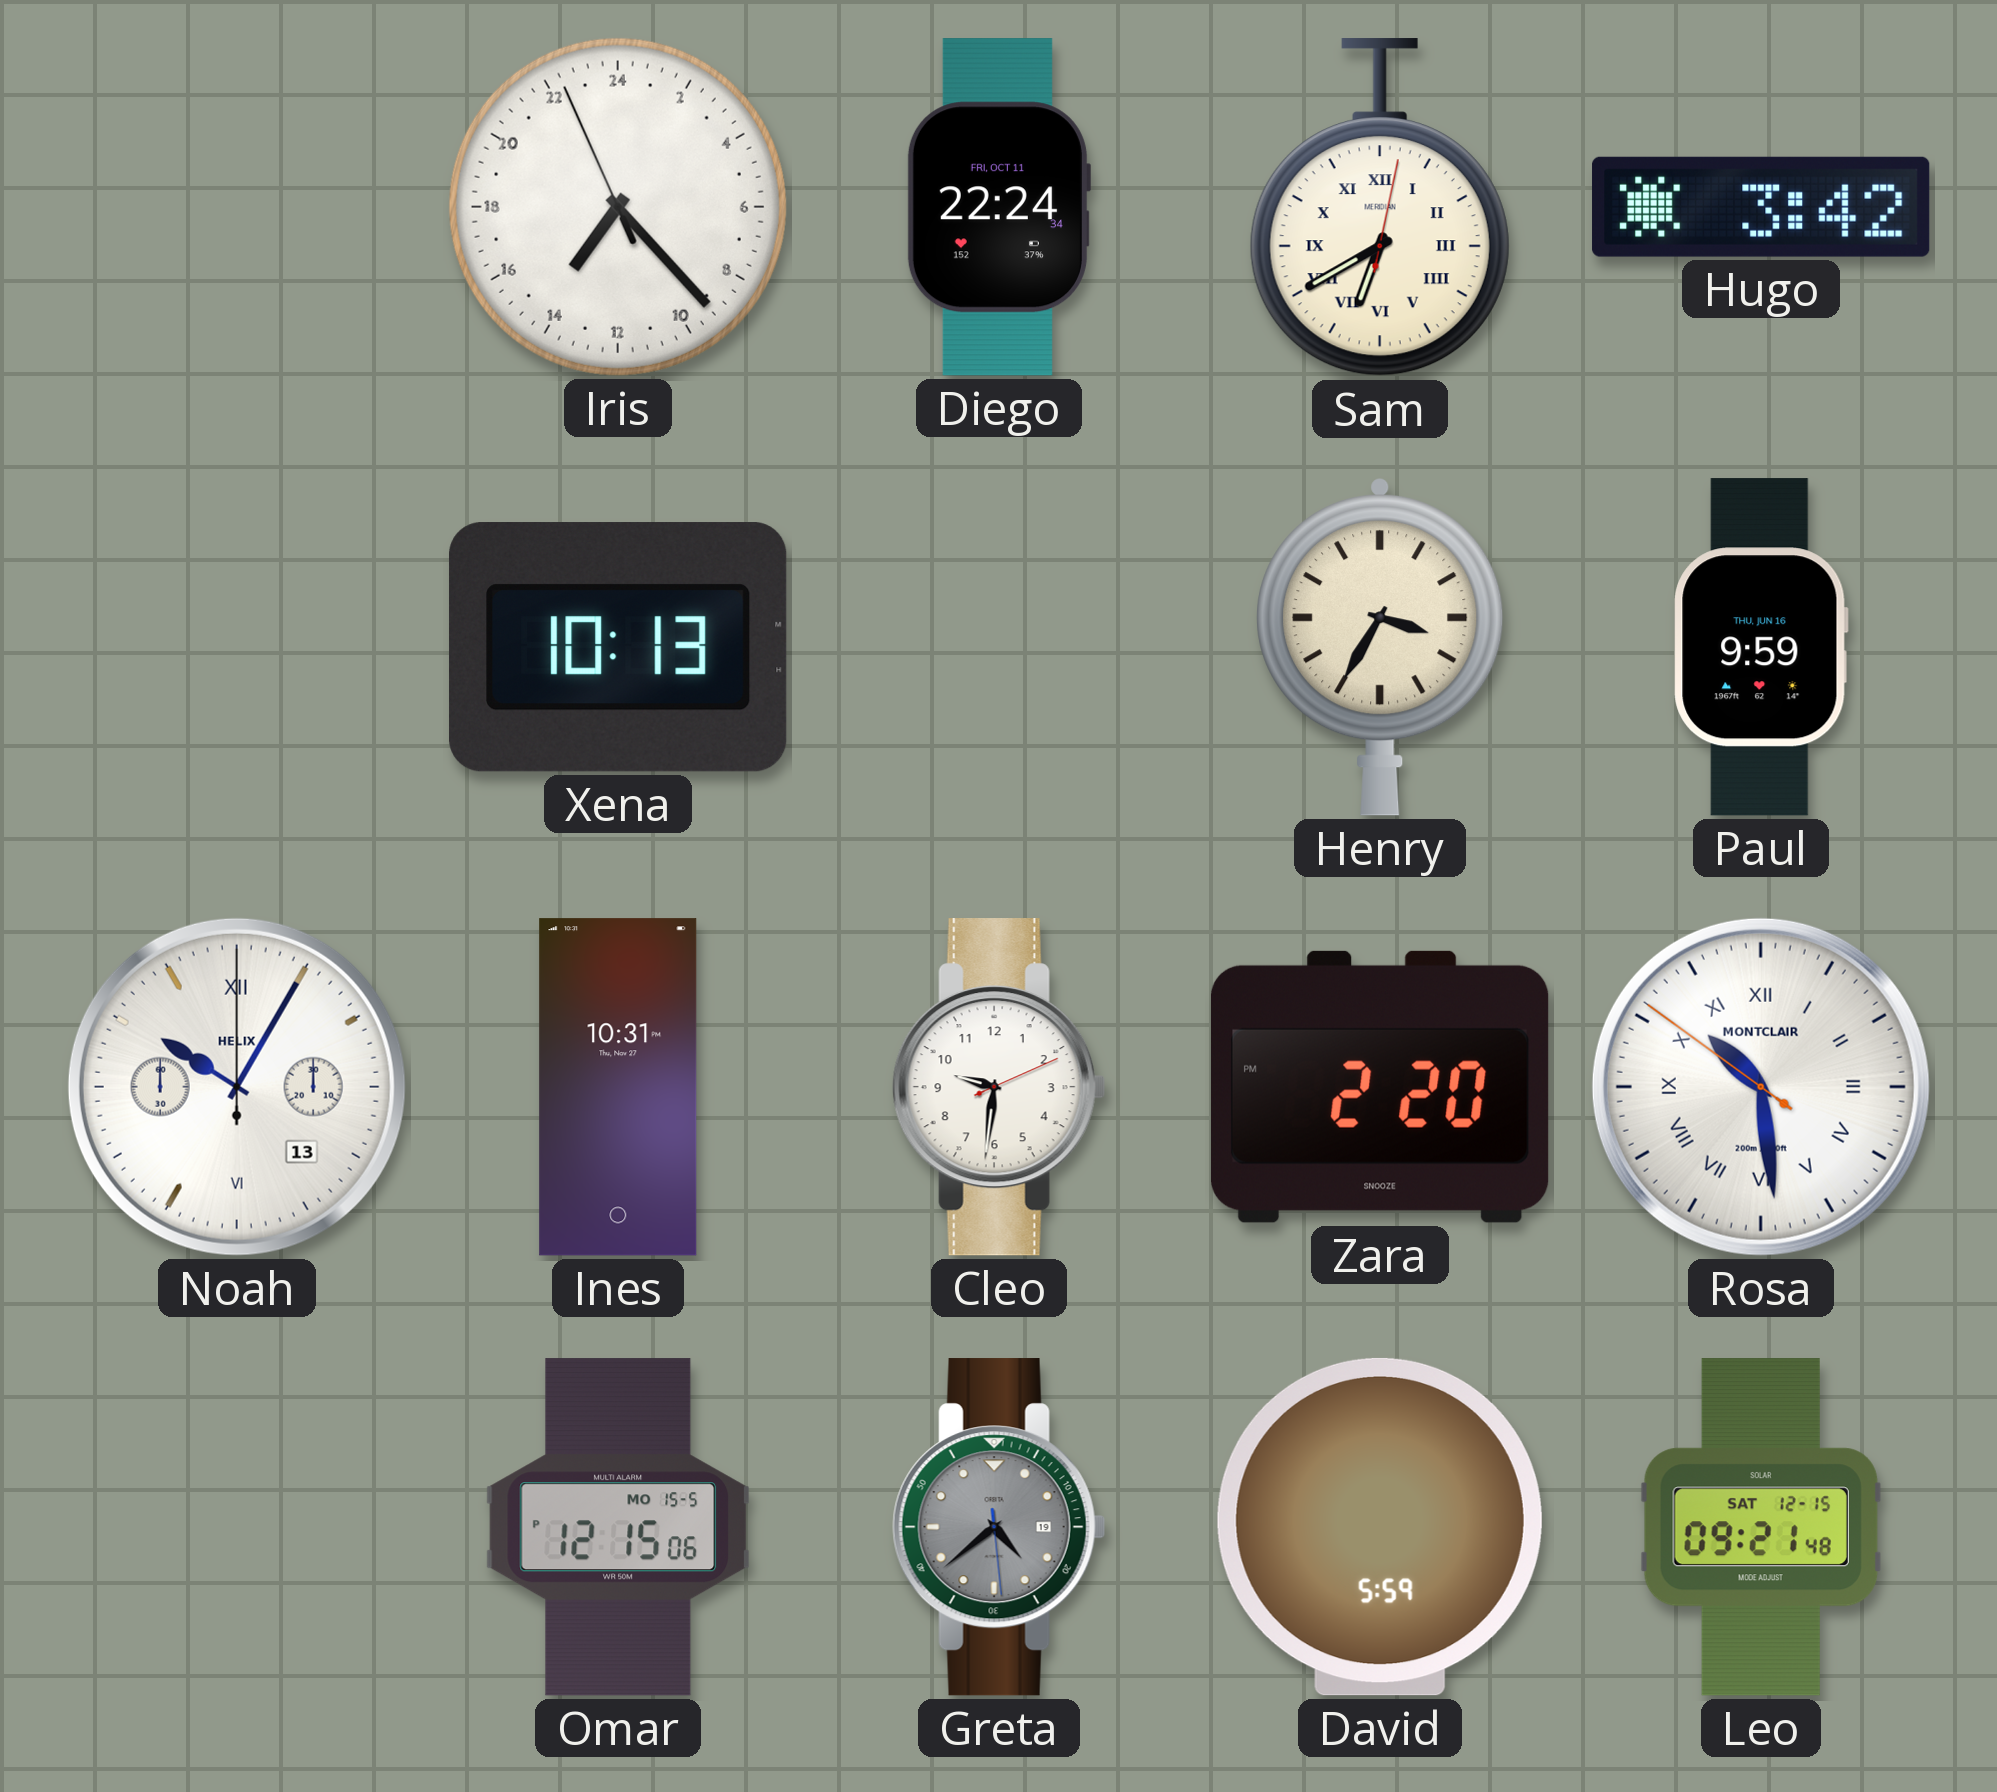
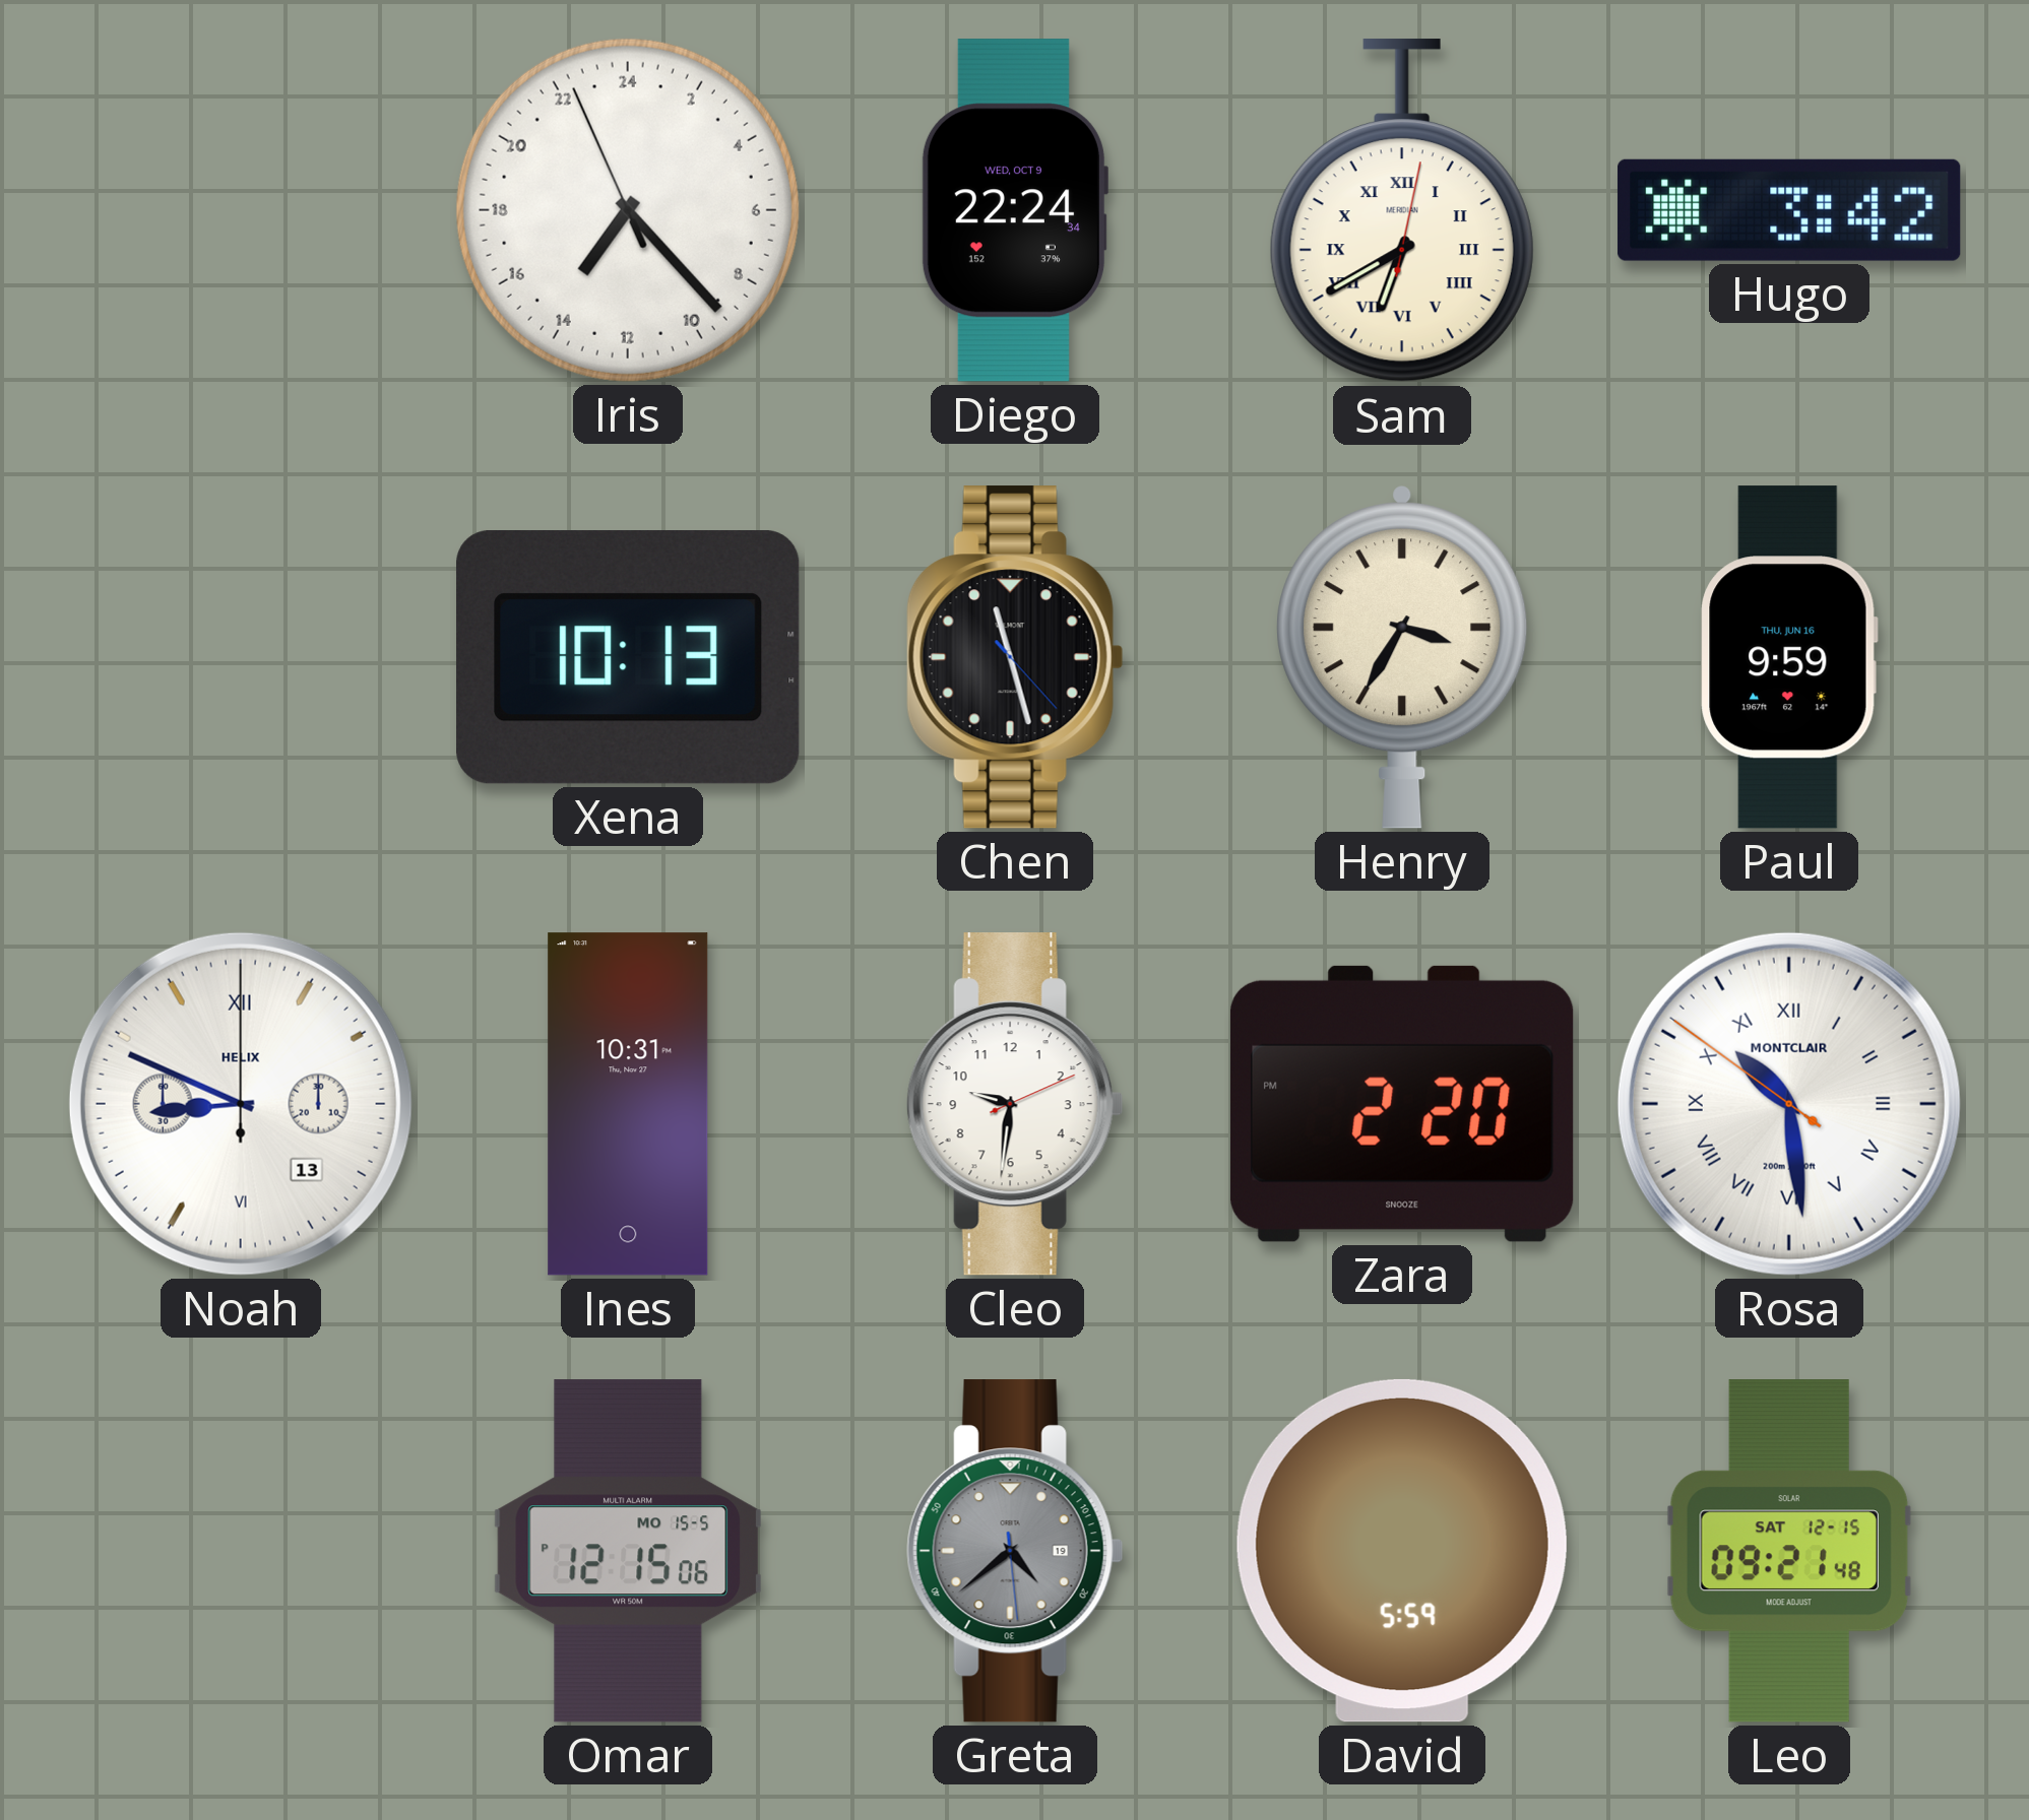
Diego date: FRI, OCT 11 -> WED, OCT 9
Chen: none -> 11:27
Noah: 10:05 -> 8:49
